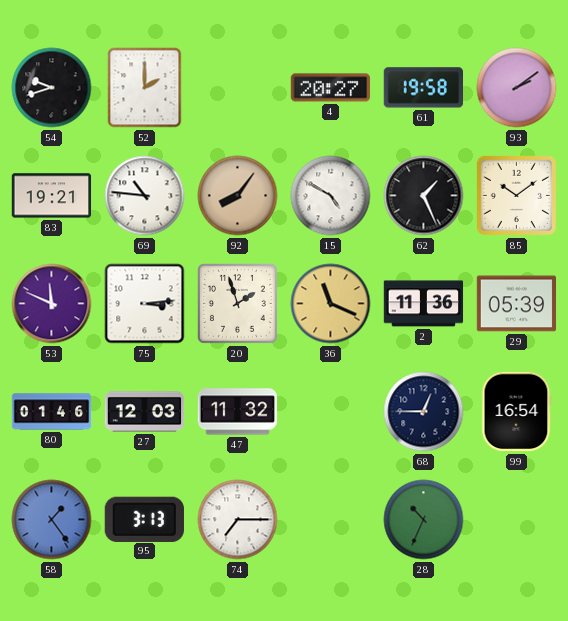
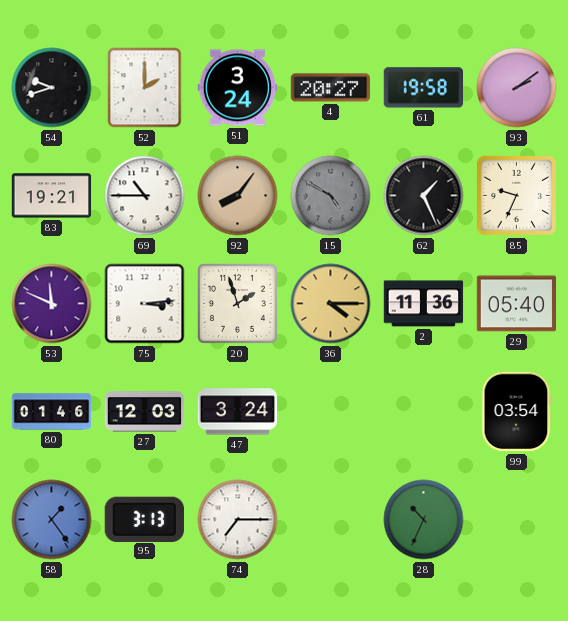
51: none -> 3:24
69: 10:46 -> 10:45
15 dial: white -> grey
85: 10:09 -> 9:34
36: 11:19 -> 4:15
29: 05:39 -> 05:40
47: 11:32 -> 3:24
68: 12:45 -> none
99: 16:54 -> 03:54
